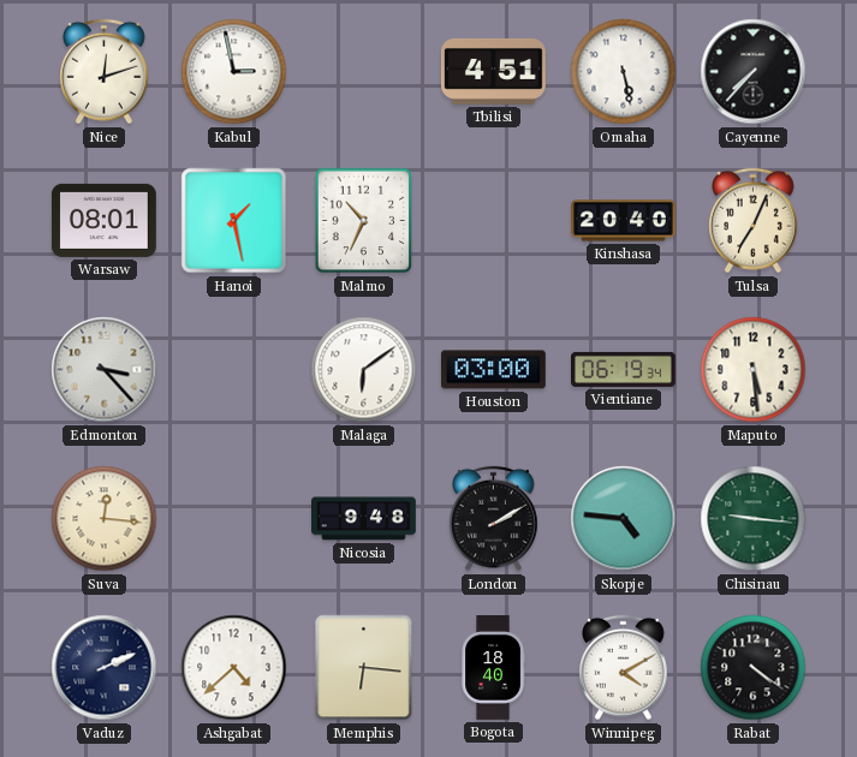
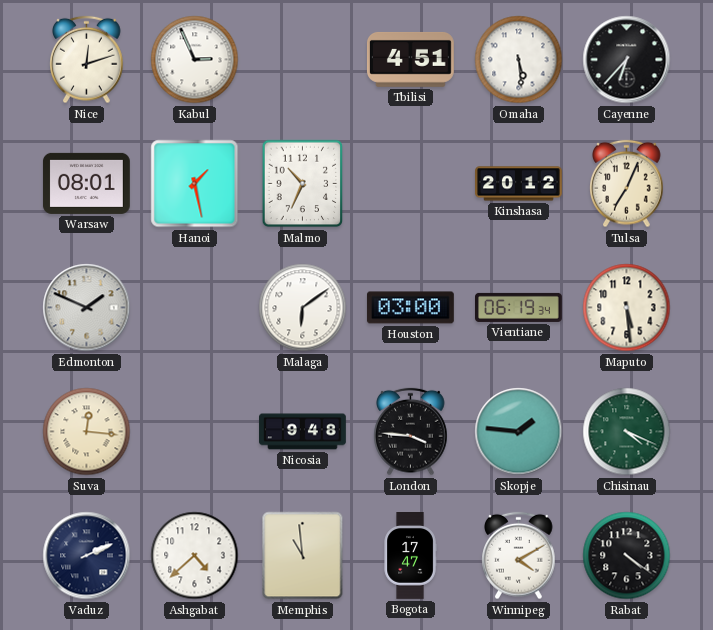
Kabul: 2:58 -> 2:56
Omaha: 5:28 -> 5:29
Cayenne: 7:37 -> 6:37
Kinshasa: 20:40 -> 20:12
Edmonton: 3:23 -> 1:49
London: 2:10 -> 3:46
Skopje: 4:46 -> 1:46
Chisinau: 9:16 -> 4:19
Memphis: 6:16 -> 10:59
Bogota: 18:40 -> 17:47
